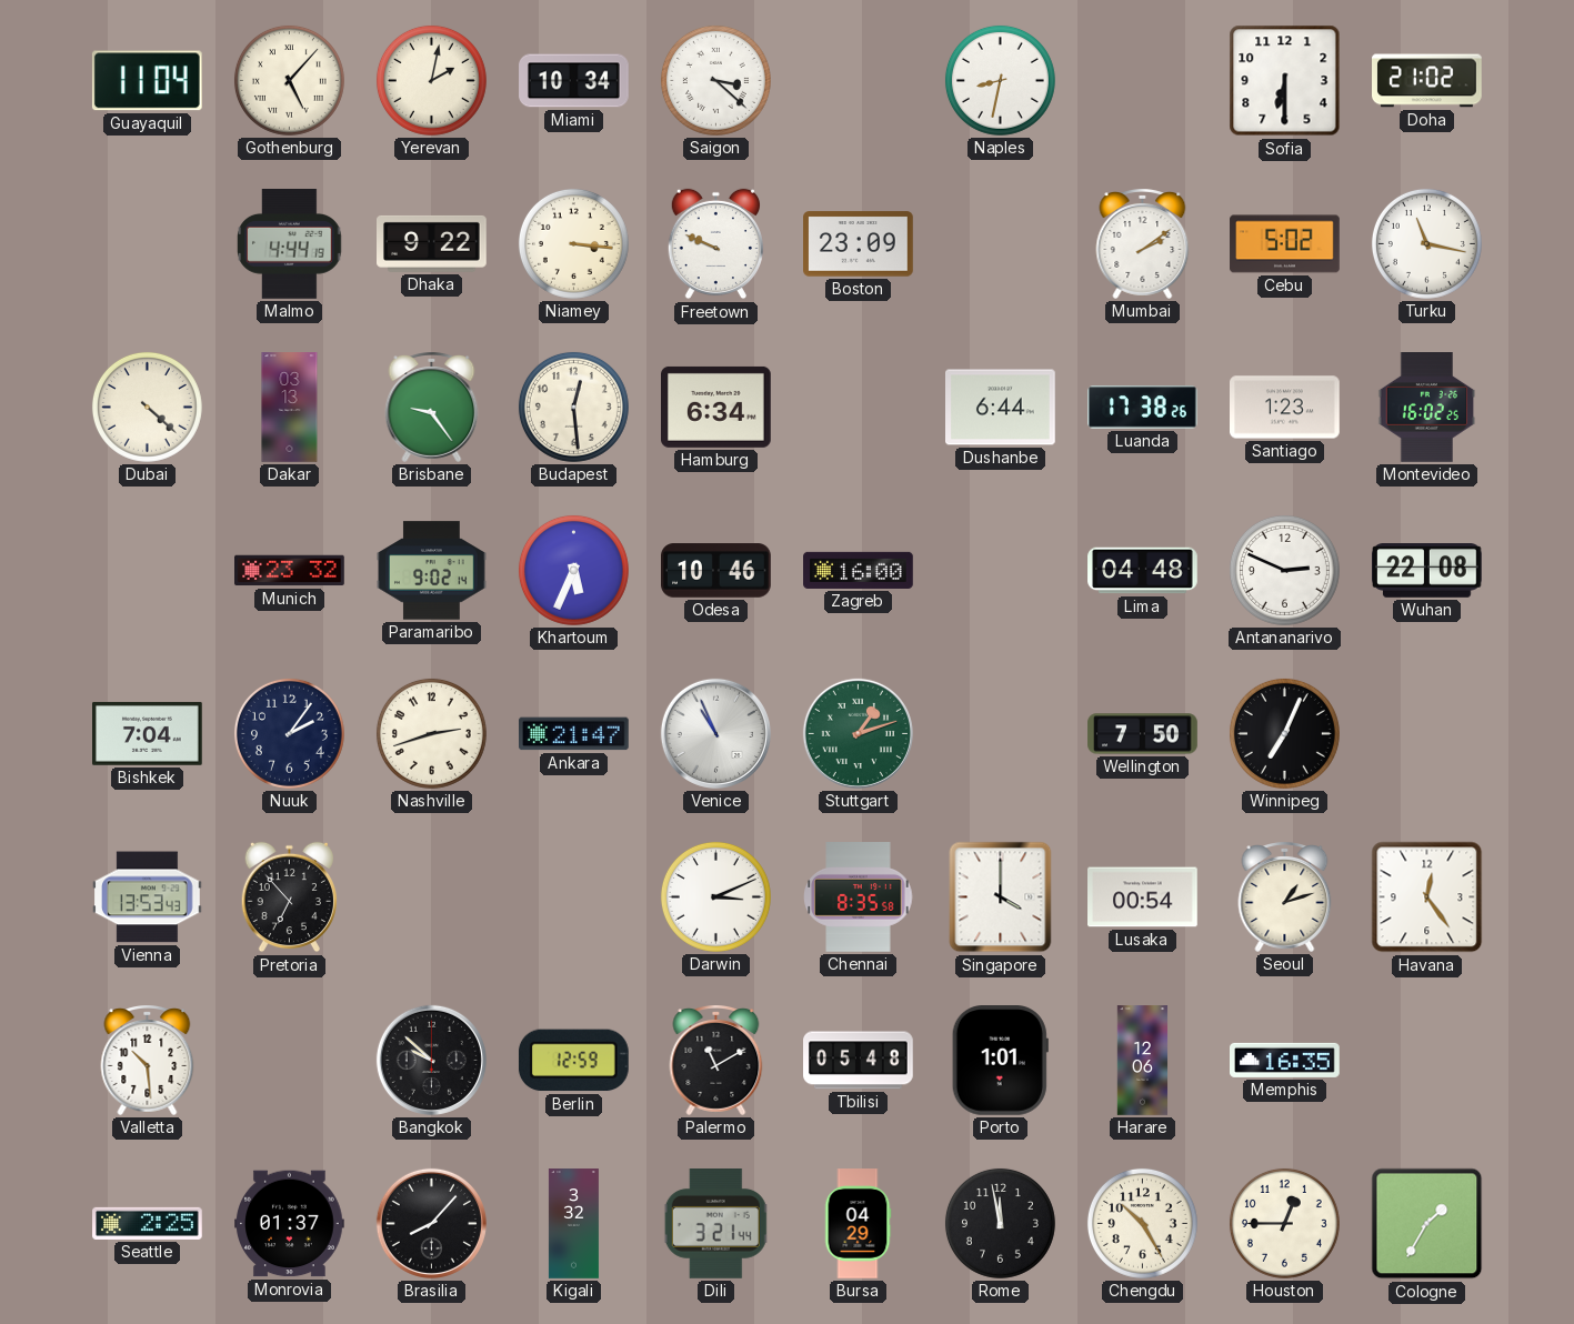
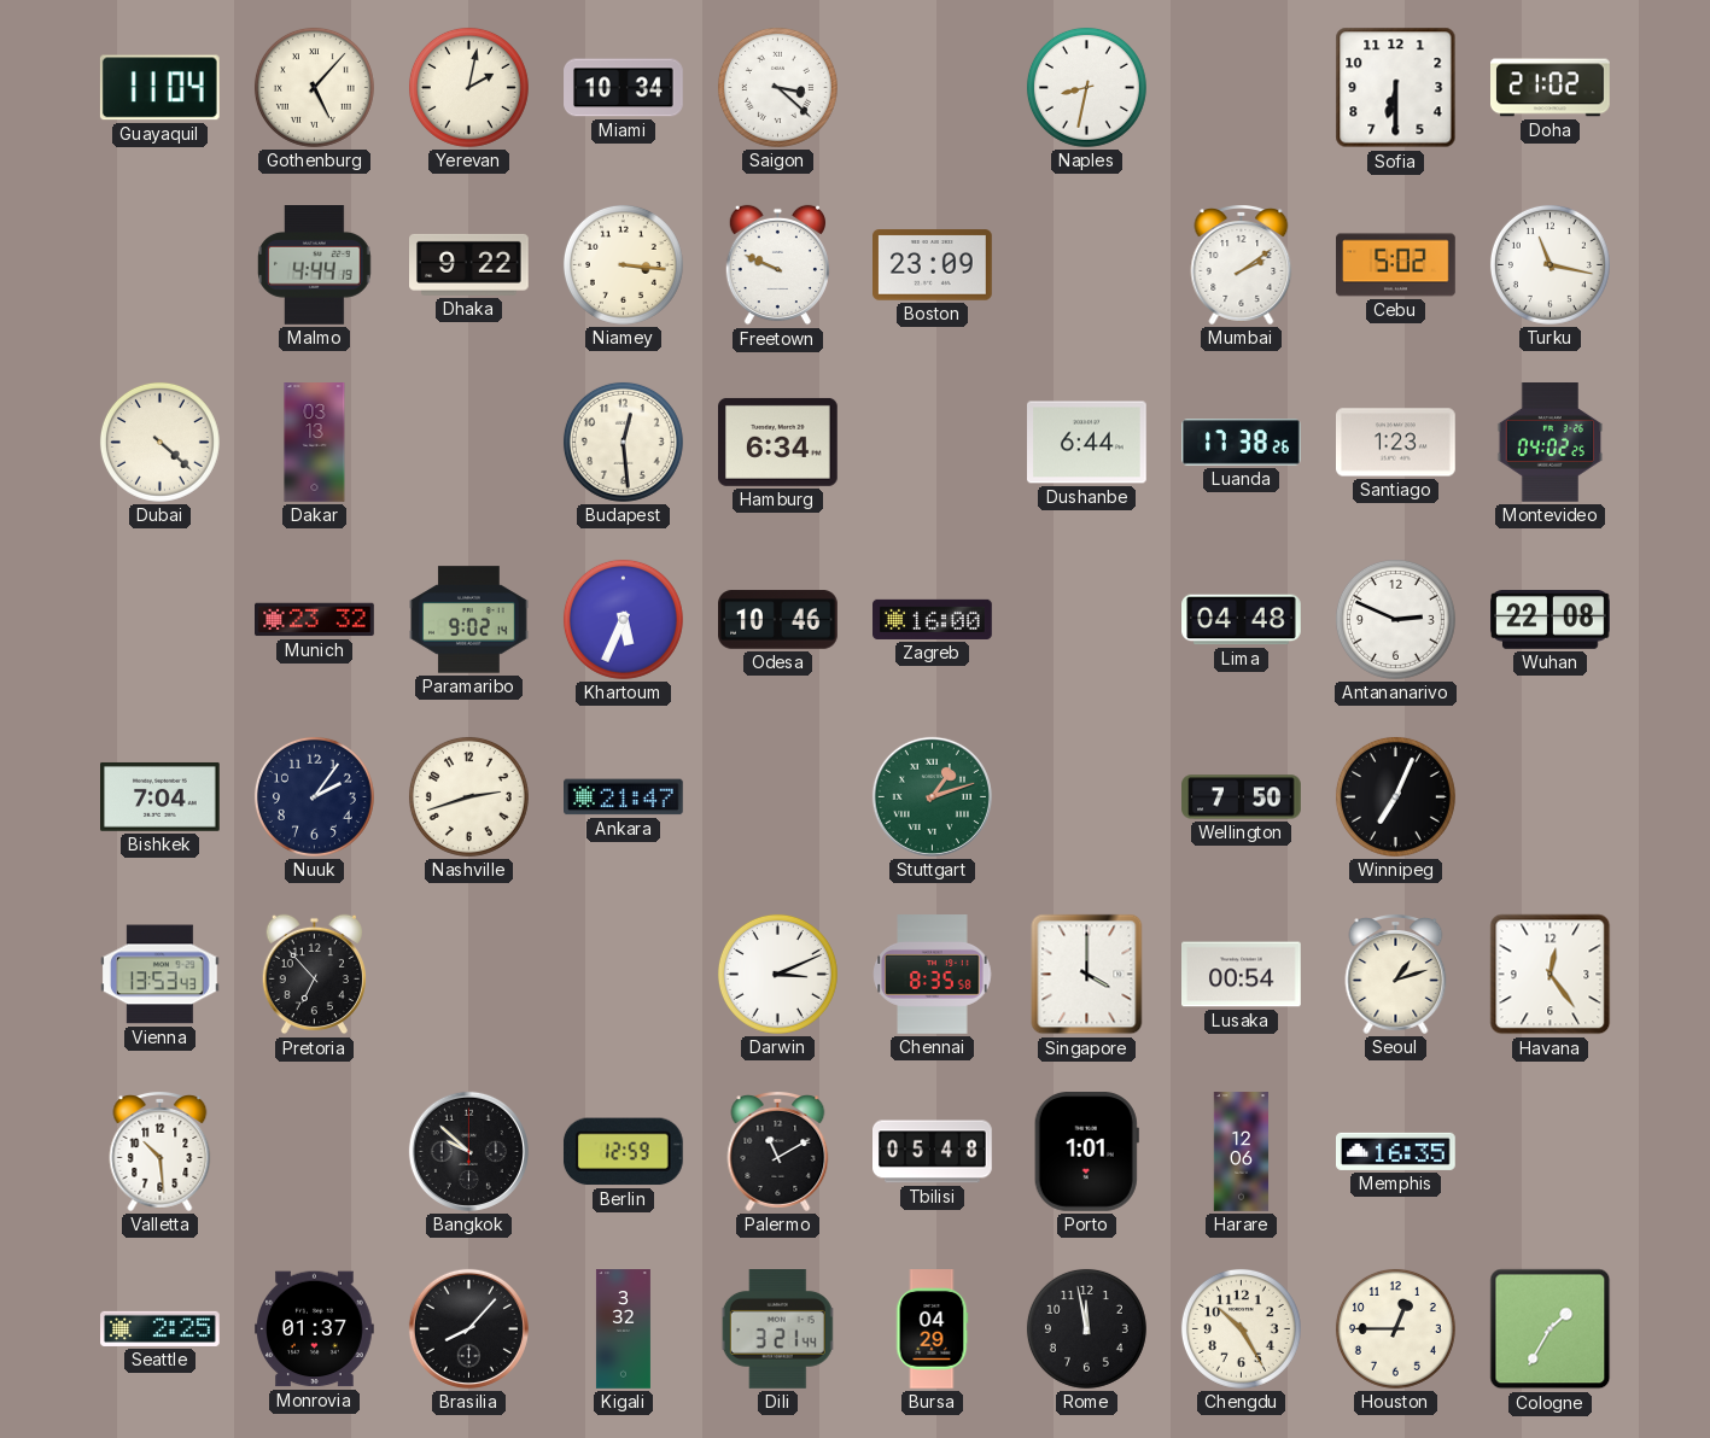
Brisbane: 9:24 -> none
Montevideo: 16:02 -> 04:02
Venice: 10:56 -> none
